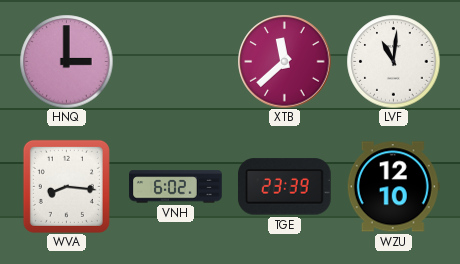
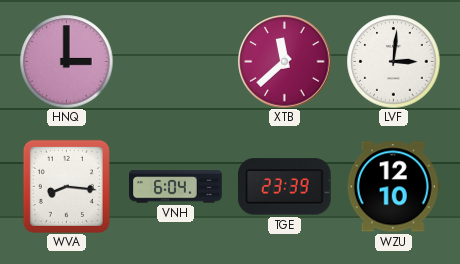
LVF: 11:01 -> 3:01
VNH: 6:02 -> 6:04
